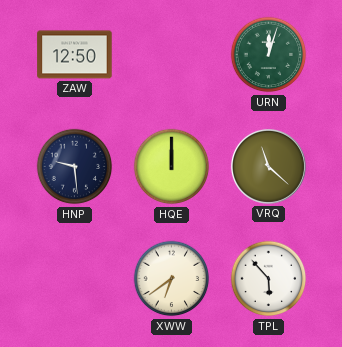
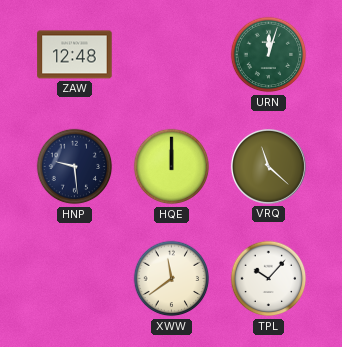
ZAW: 12:50 -> 12:48
XWW: 6:39 -> 11:39
TPL: 5:53 -> 10:07
